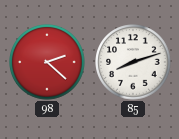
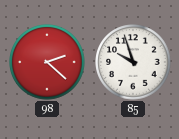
85: 8:12 -> 9:57
